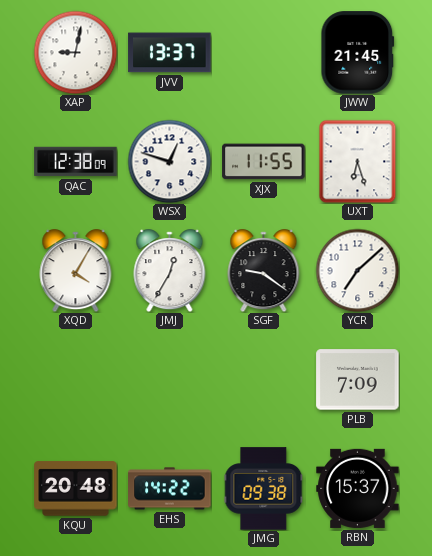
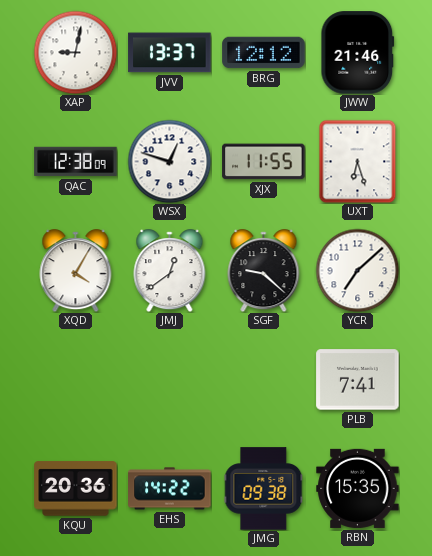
BRG: none -> 12:12
JWW: 21:45 -> 21:46
JMJ: 12:35 -> 12:39
SGF: 9:21 -> 9:22
PLB: 7:09 -> 7:41
KQU: 20:48 -> 20:36
RBN: 15:37 -> 15:35
